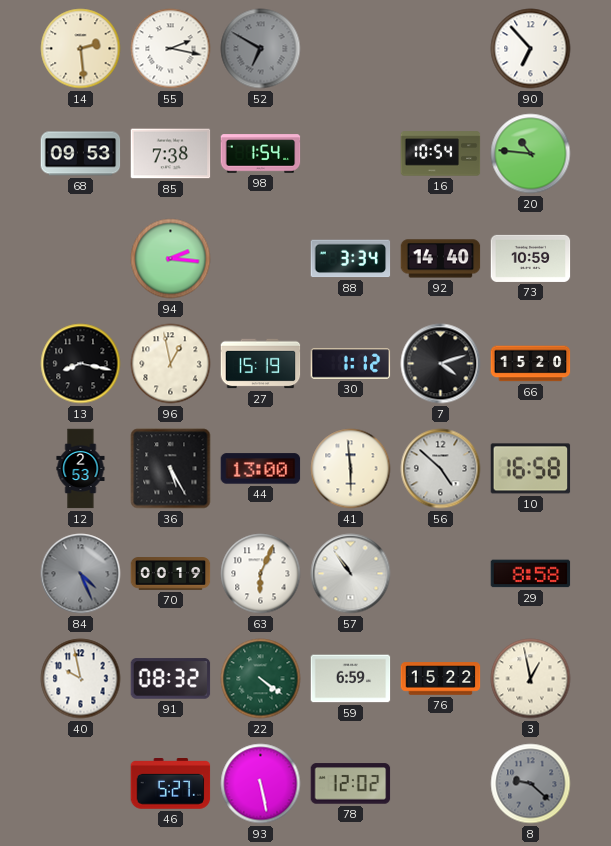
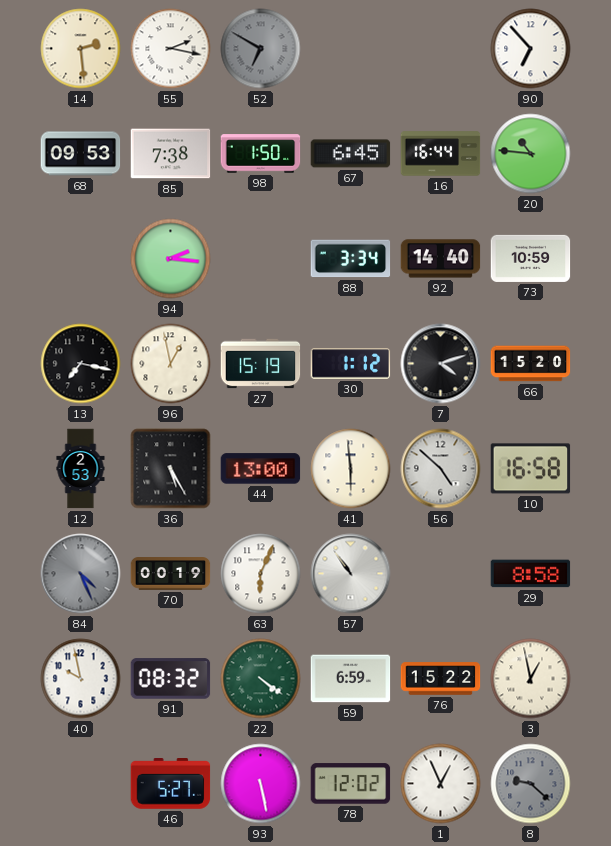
98: 1:54 -> 1:50
67: none -> 6:45
16: 10:54 -> 16:44
13: 8:17 -> 7:17
1: none -> 12:56
